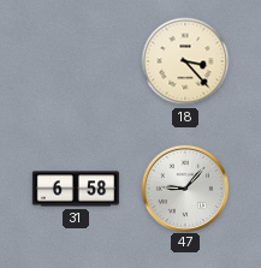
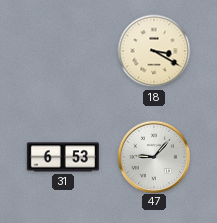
18: 3:23 -> 3:20
31: 6:58 -> 6:53
